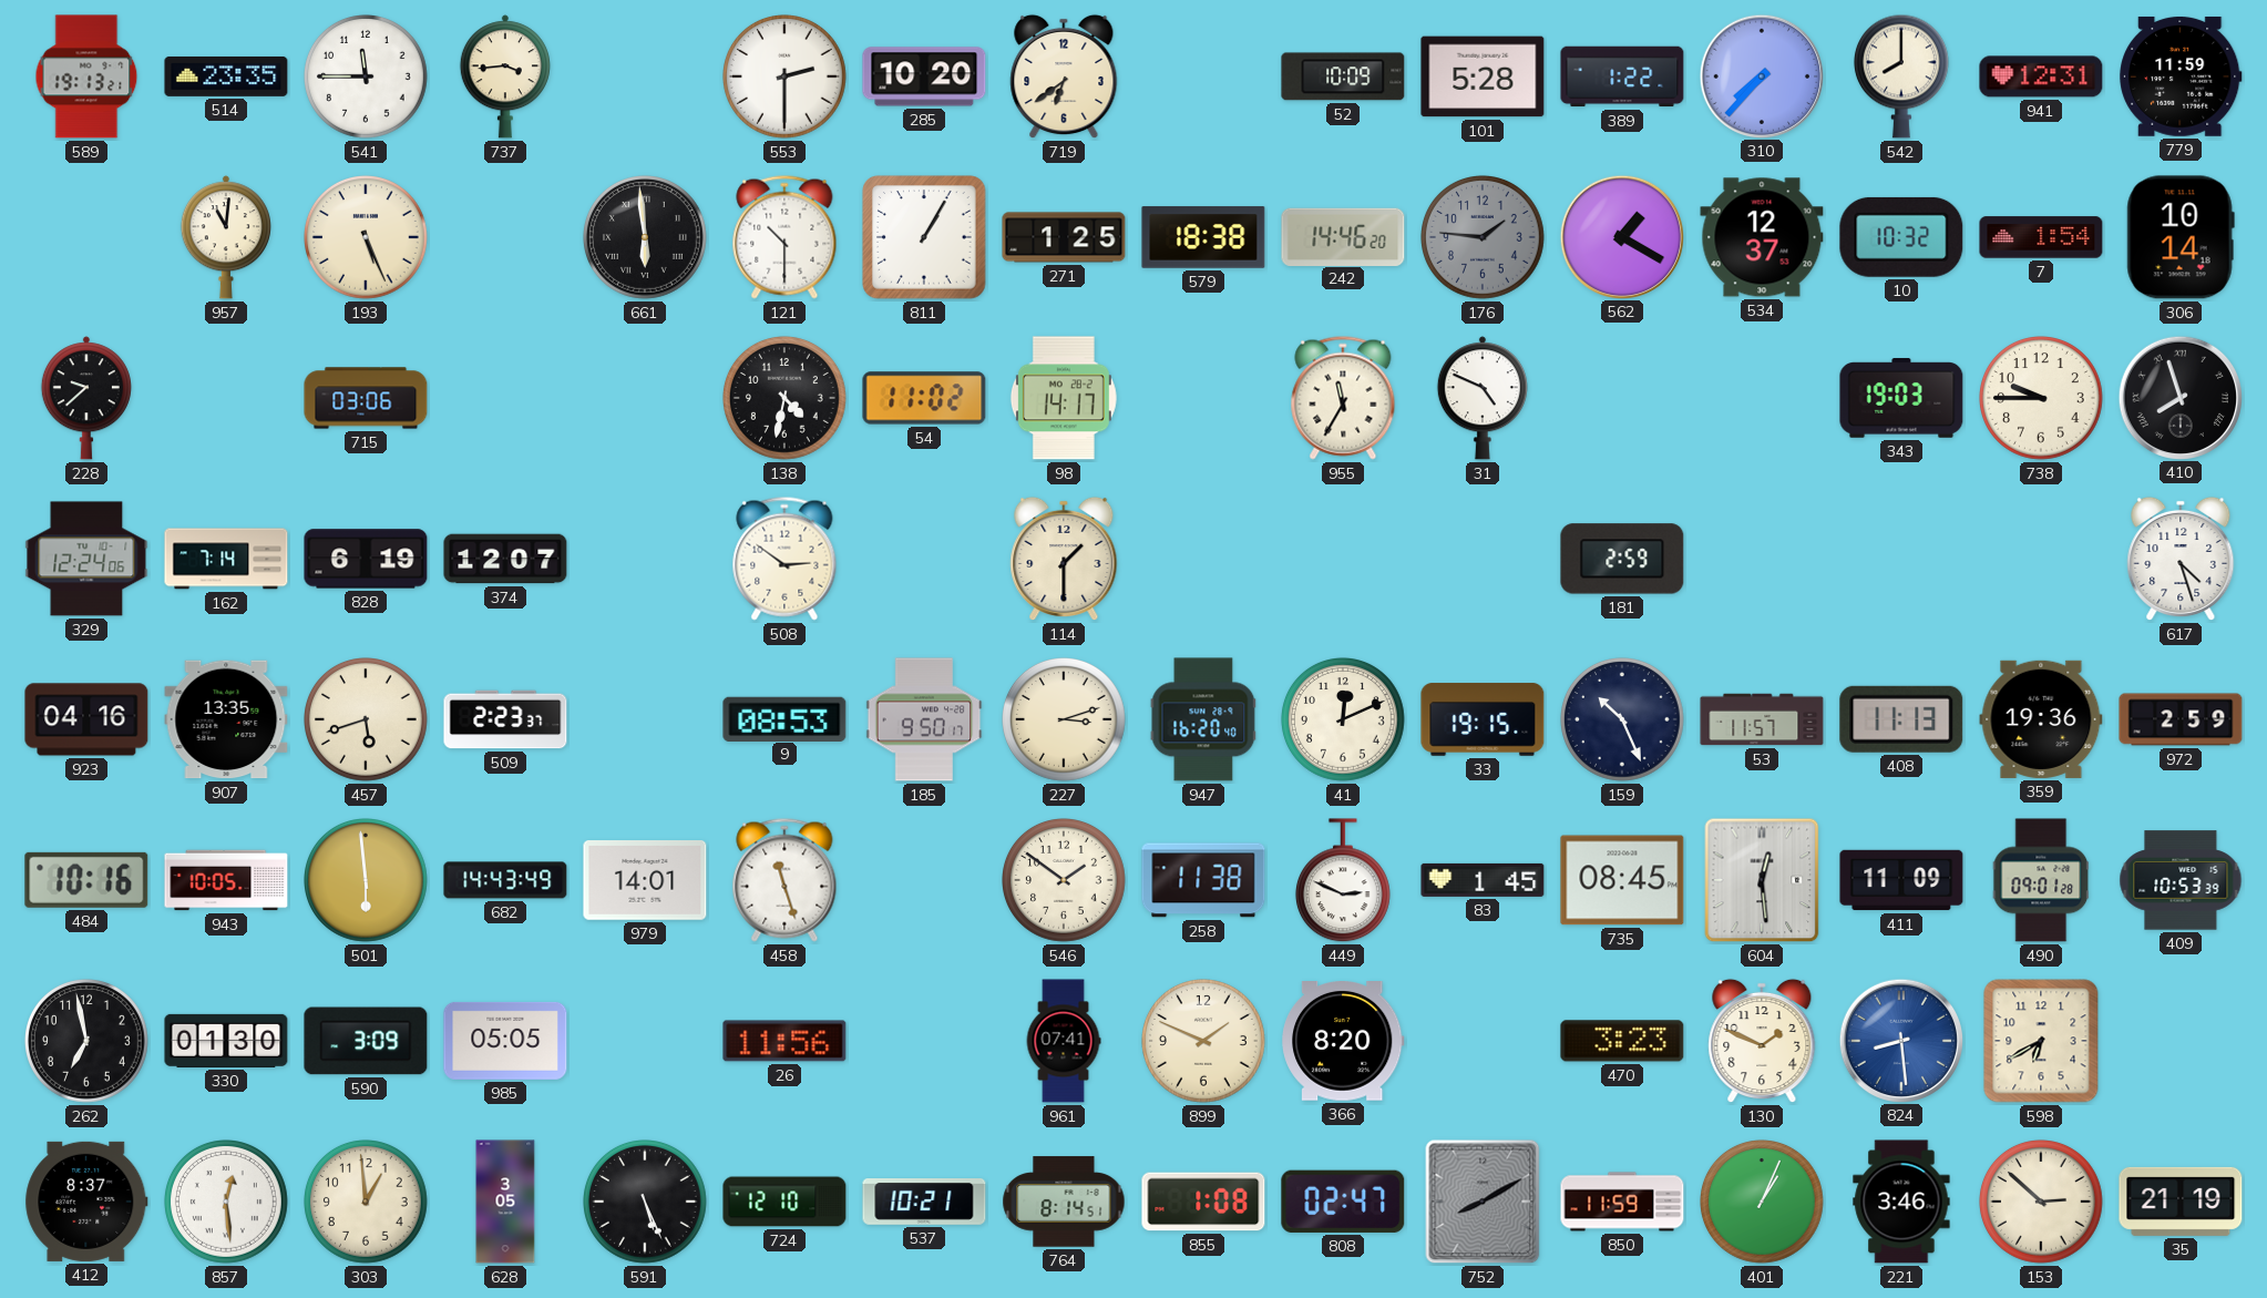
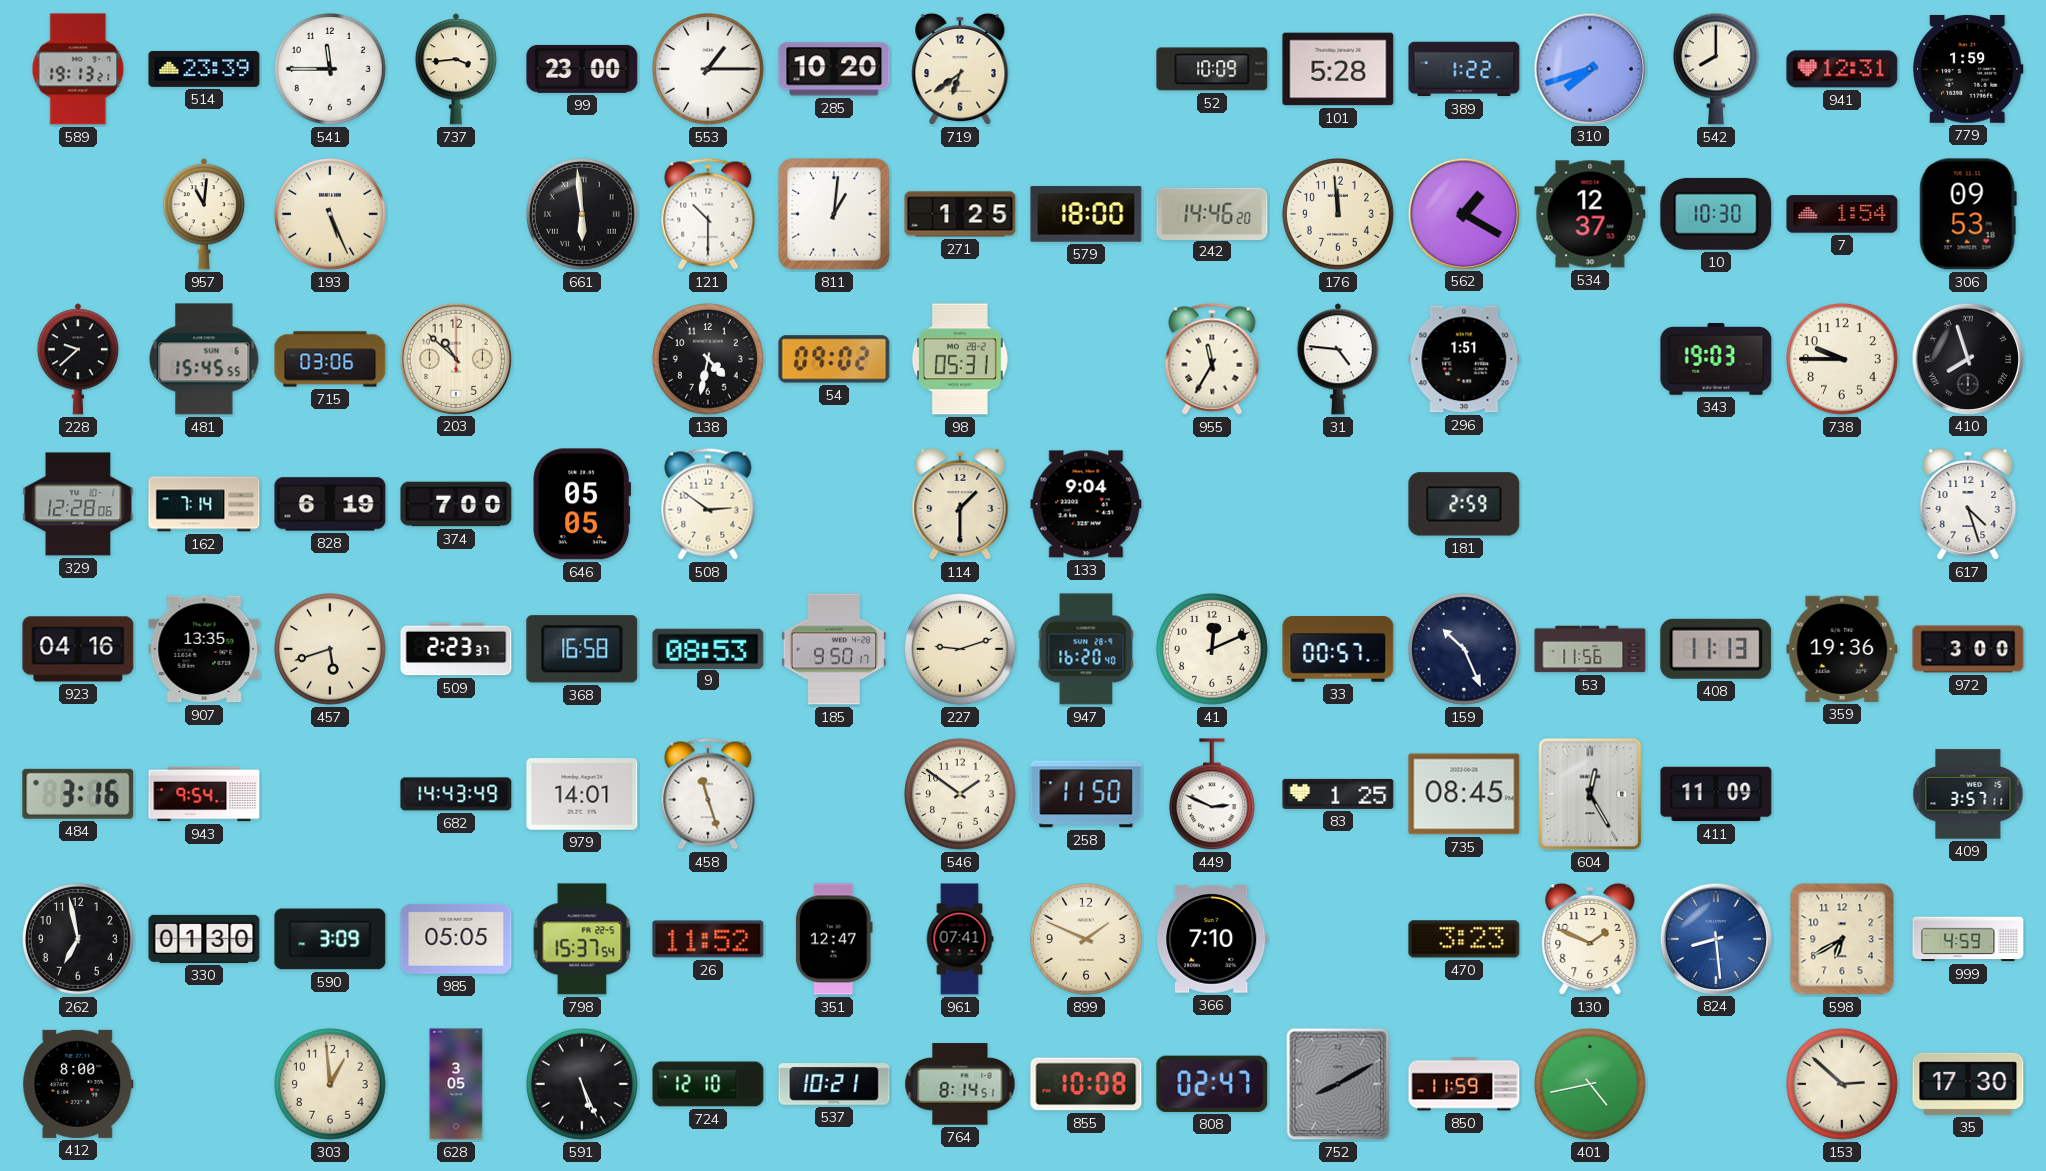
514: 23:35 -> 23:39
99: none -> 23:00
553: 2:30 -> 1:15
310: 7:37 -> 7:42
779: 11:59 -> 1:59
811: 1:05 -> 1:01
579: 18:38 -> 18:00
176: 1:46 -> 11:59
176 dial: grey -> cream
10: 10:32 -> 10:30
306: 10:14 -> 09:53
481: none -> 15:45
203: none -> 10:52
54: 11:02 -> 09:02
98: 14:17 -> 05:31
31: 4:49 -> 4:46
296: none -> 1:51
329: 12:24 -> 12:28
374: 12:07 -> 7:00
646: none -> 05:05
133: none -> 9:04
368: none -> 16:58
227: 3:12 -> 9:12
33: 19:15 -> 00:57
53: 11:57 -> 11:56
972: 2:59 -> 3:00
484: 10:16 -> 3:16
943: 10:05 -> 9:54
501: 5:59 -> none
258: 11:38 -> 11:50
83: 1:45 -> 1:25
604: 12:29 -> 12:25
490: 09:01 -> none
409: 10:53 -> 3:57
798: none -> 15:37
26: 11:56 -> 11:52
351: none -> 12:47
366: 8:20 -> 7:10
999: none -> 4:59
412: 8:37 -> 8:00
857: 12:29 -> none
855: 1:08 -> 10:08
401: 1:04 -> 4:43
221: 3:46 -> none
35: 21:19 -> 17:30
